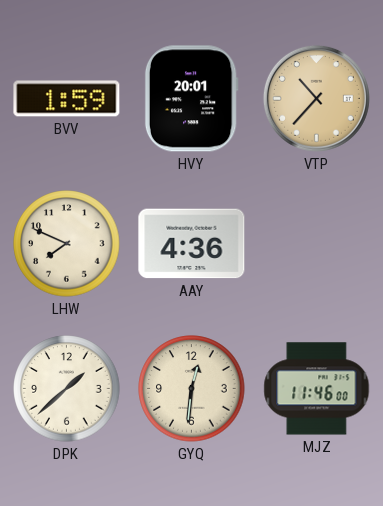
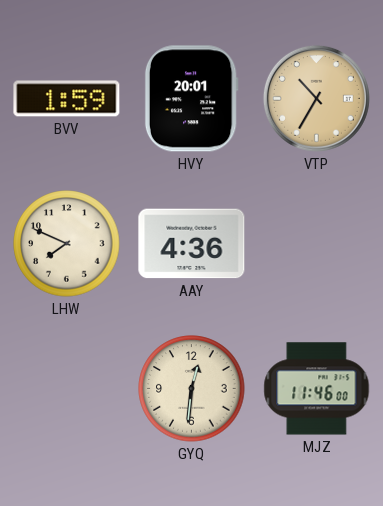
VTP: 10:37 -> 10:35
DPK: 1:38 -> none
